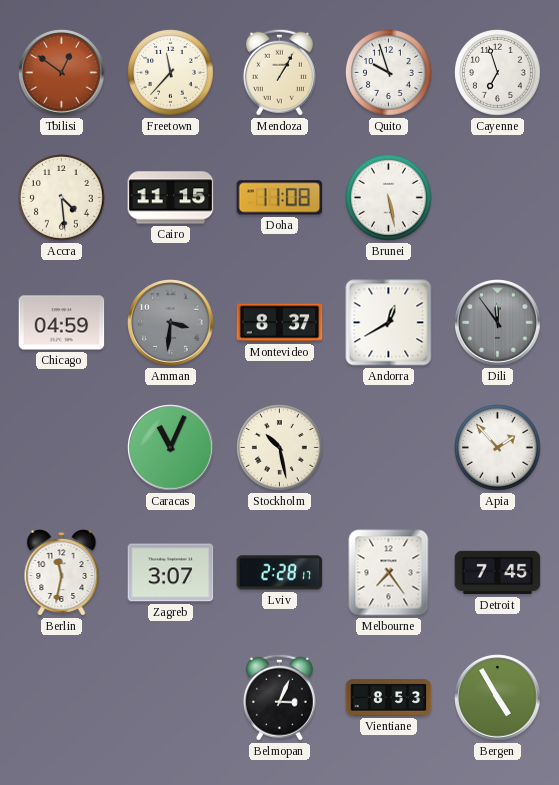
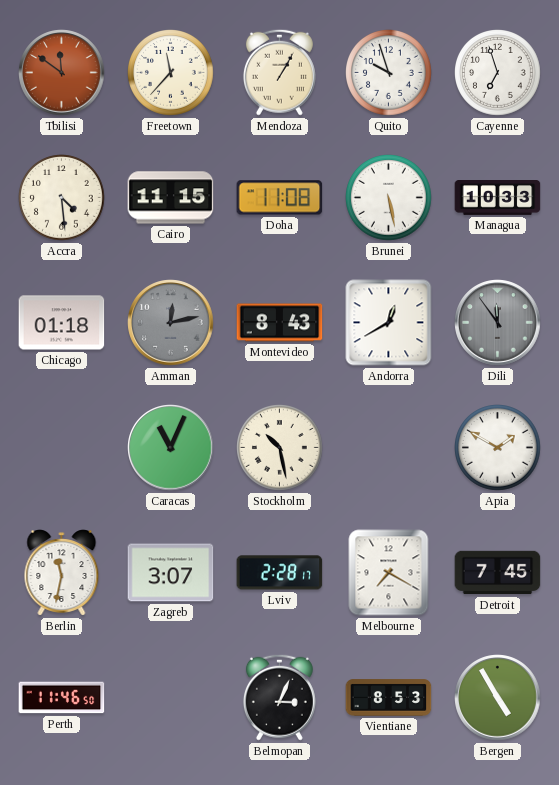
Tbilisi: 12:51 -> 11:51
Managua: none -> 10:33
Chicago: 04:59 -> 01:18
Amman: 3:31 -> 12:13
Montevideo: 8:37 -> 8:43
Apia: 1:53 -> 1:50
Melbourne: 7:24 -> 7:20
Perth: none -> 11:46
